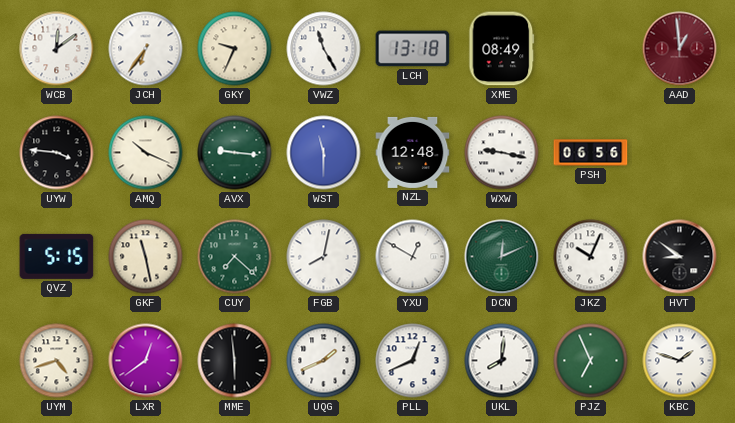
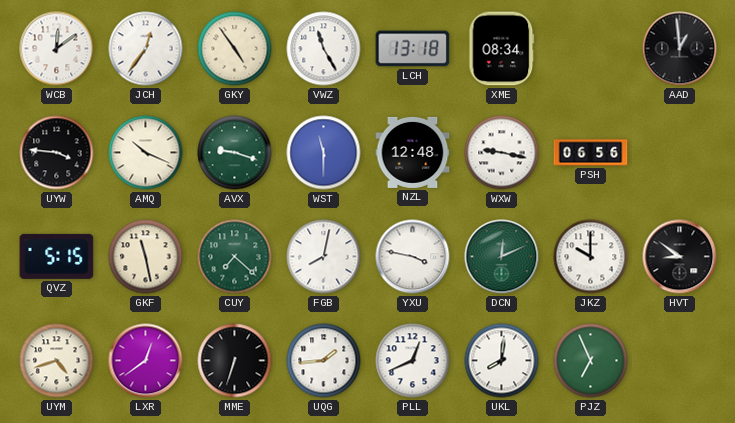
JCH: 6:36 -> 12:36
GKY: 9:34 -> 4:54
XME: 08:49 -> 08:34
AAD dial: burgundy -> black
AVX: 9:16 -> 9:18
YXU: 12:50 -> 3:47
JKZ: 10:04 -> 10:00
MME: 5:59 -> 6:33
UQG: 1:41 -> 1:44
KBC: 1:48 -> none
